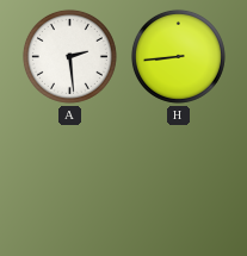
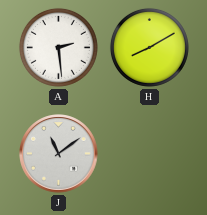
H: 8:44 -> 8:10
J: none -> 11:09
